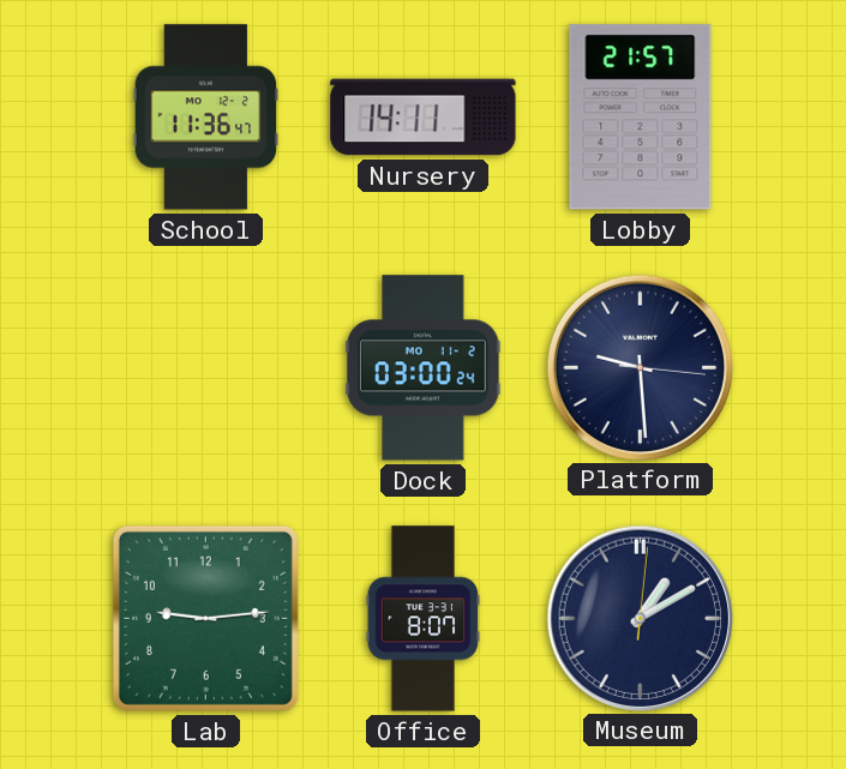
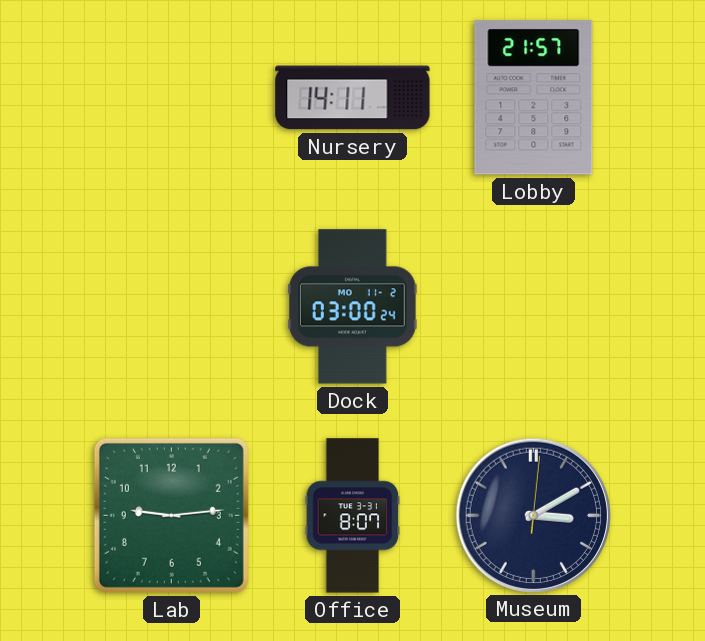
School: 11:36 -> none
Platform: 9:29 -> none
Museum: 1:10 -> 3:10
